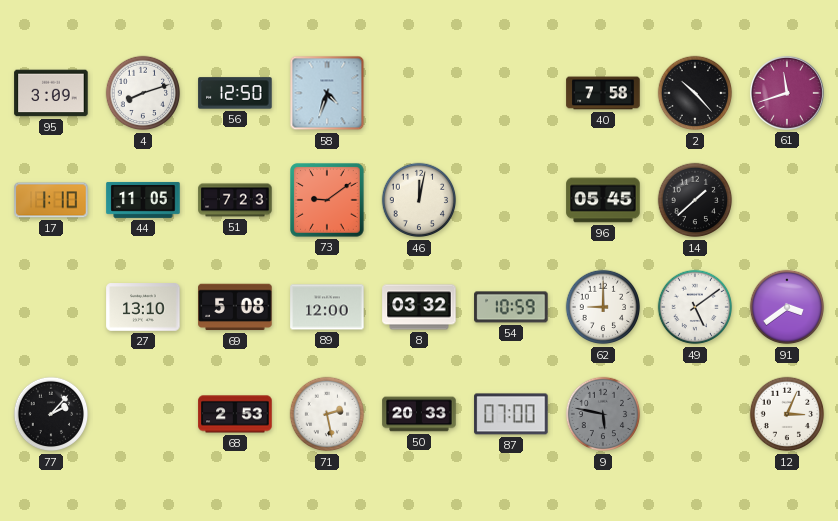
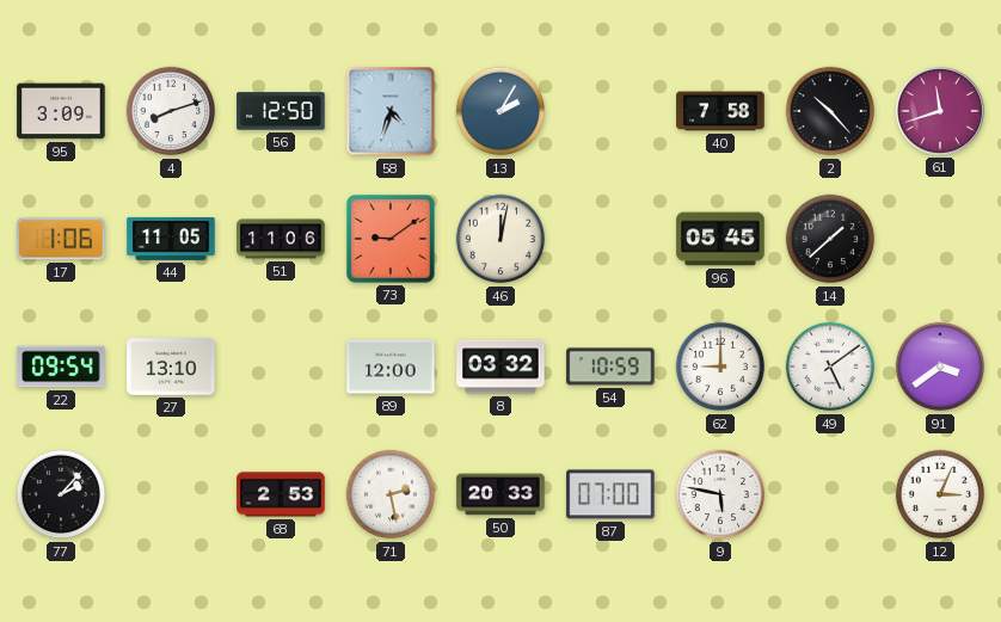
13: none -> 2:05
17: 1:10 -> 1:06
51: 7:23 -> 11:06
22: none -> 09:54
69: 5:08 -> none
9 dial: grey -> white
